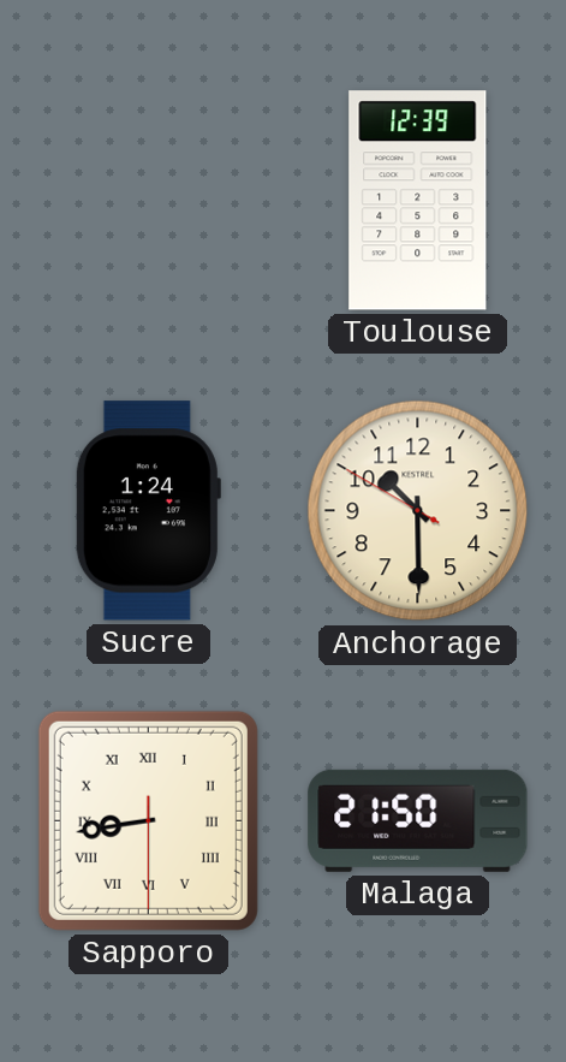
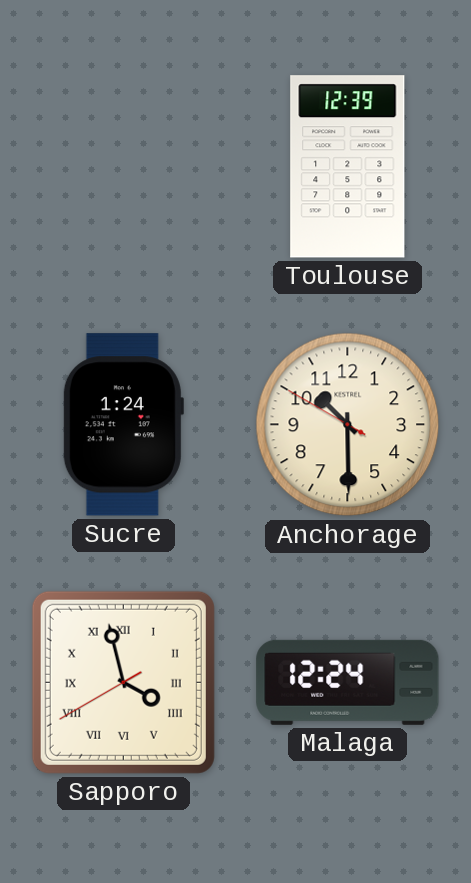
Sapporo: 8:43 -> 3:57
Malaga: 21:50 -> 12:24
